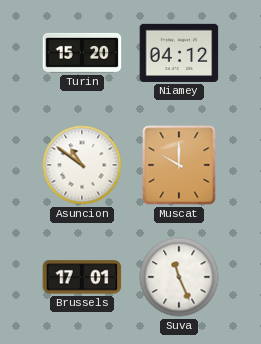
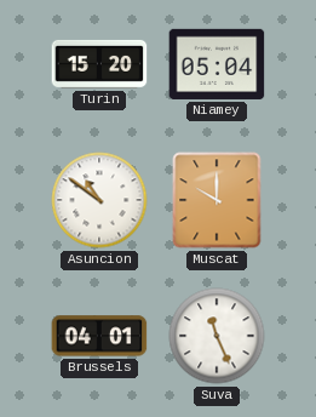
Niamey: 04:12 -> 05:04
Brussels: 17:01 -> 04:01
